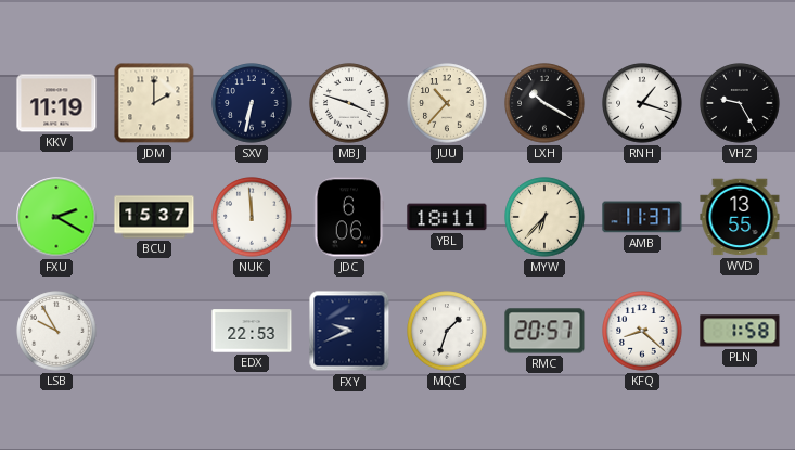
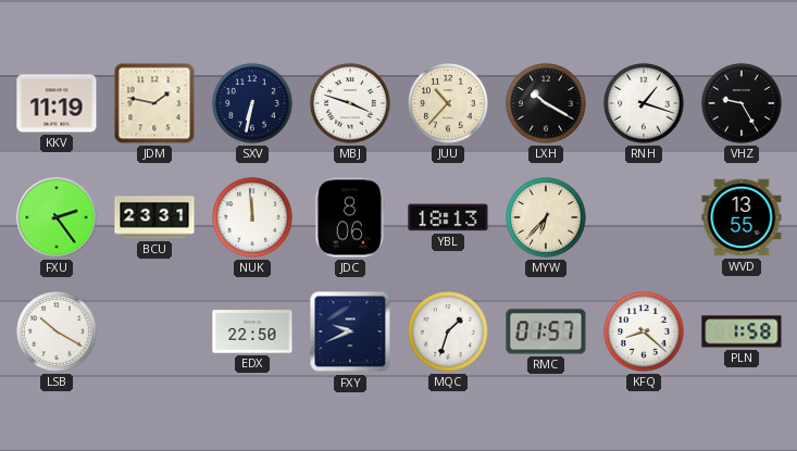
JDM: 2:00 -> 1:47
FXU: 2:20 -> 2:24
BCU: 15:37 -> 23:31
JDC: 6:06 -> 8:06
YBL: 18:11 -> 18:13
AMB: 11:37 -> none
LSB: 9:55 -> 10:20
EDX: 22:53 -> 22:50
RMC: 20:57 -> 01:57
